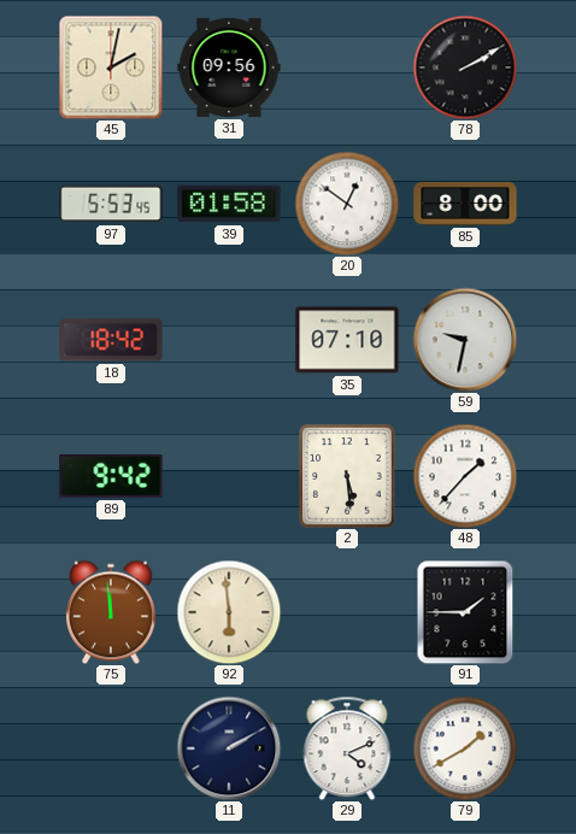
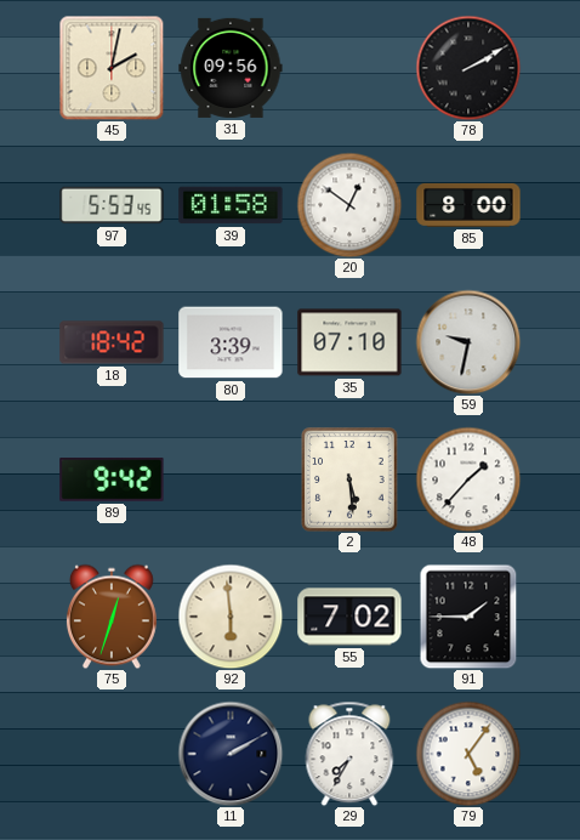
80: none -> 3:39
75: 11:59 -> 12:33
55: none -> 7:02
29: 4:11 -> 7:35
79: 1:40 -> 5:06
